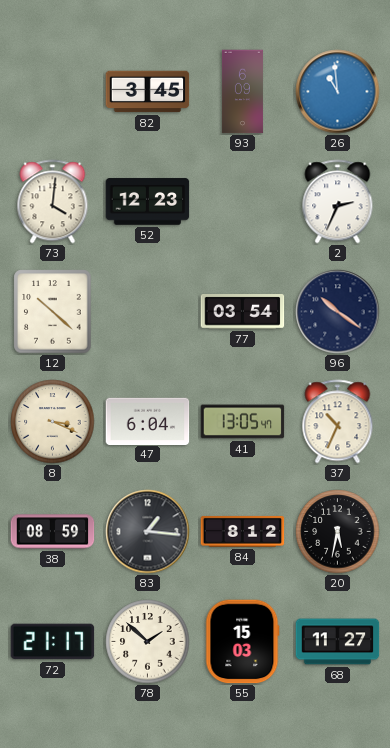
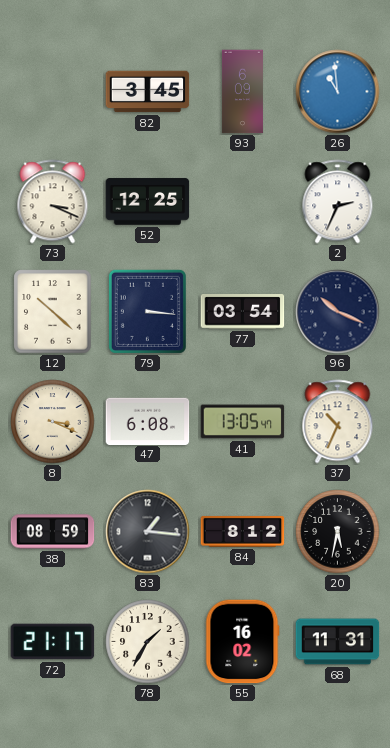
73: 4:01 -> 3:19
52: 12:23 -> 12:25
79: none -> 3:16
96: 10:21 -> 10:19
47: 6:04 -> 6:08
78: 1:52 -> 1:35
55: 15:03 -> 16:02
68: 11:27 -> 11:31
